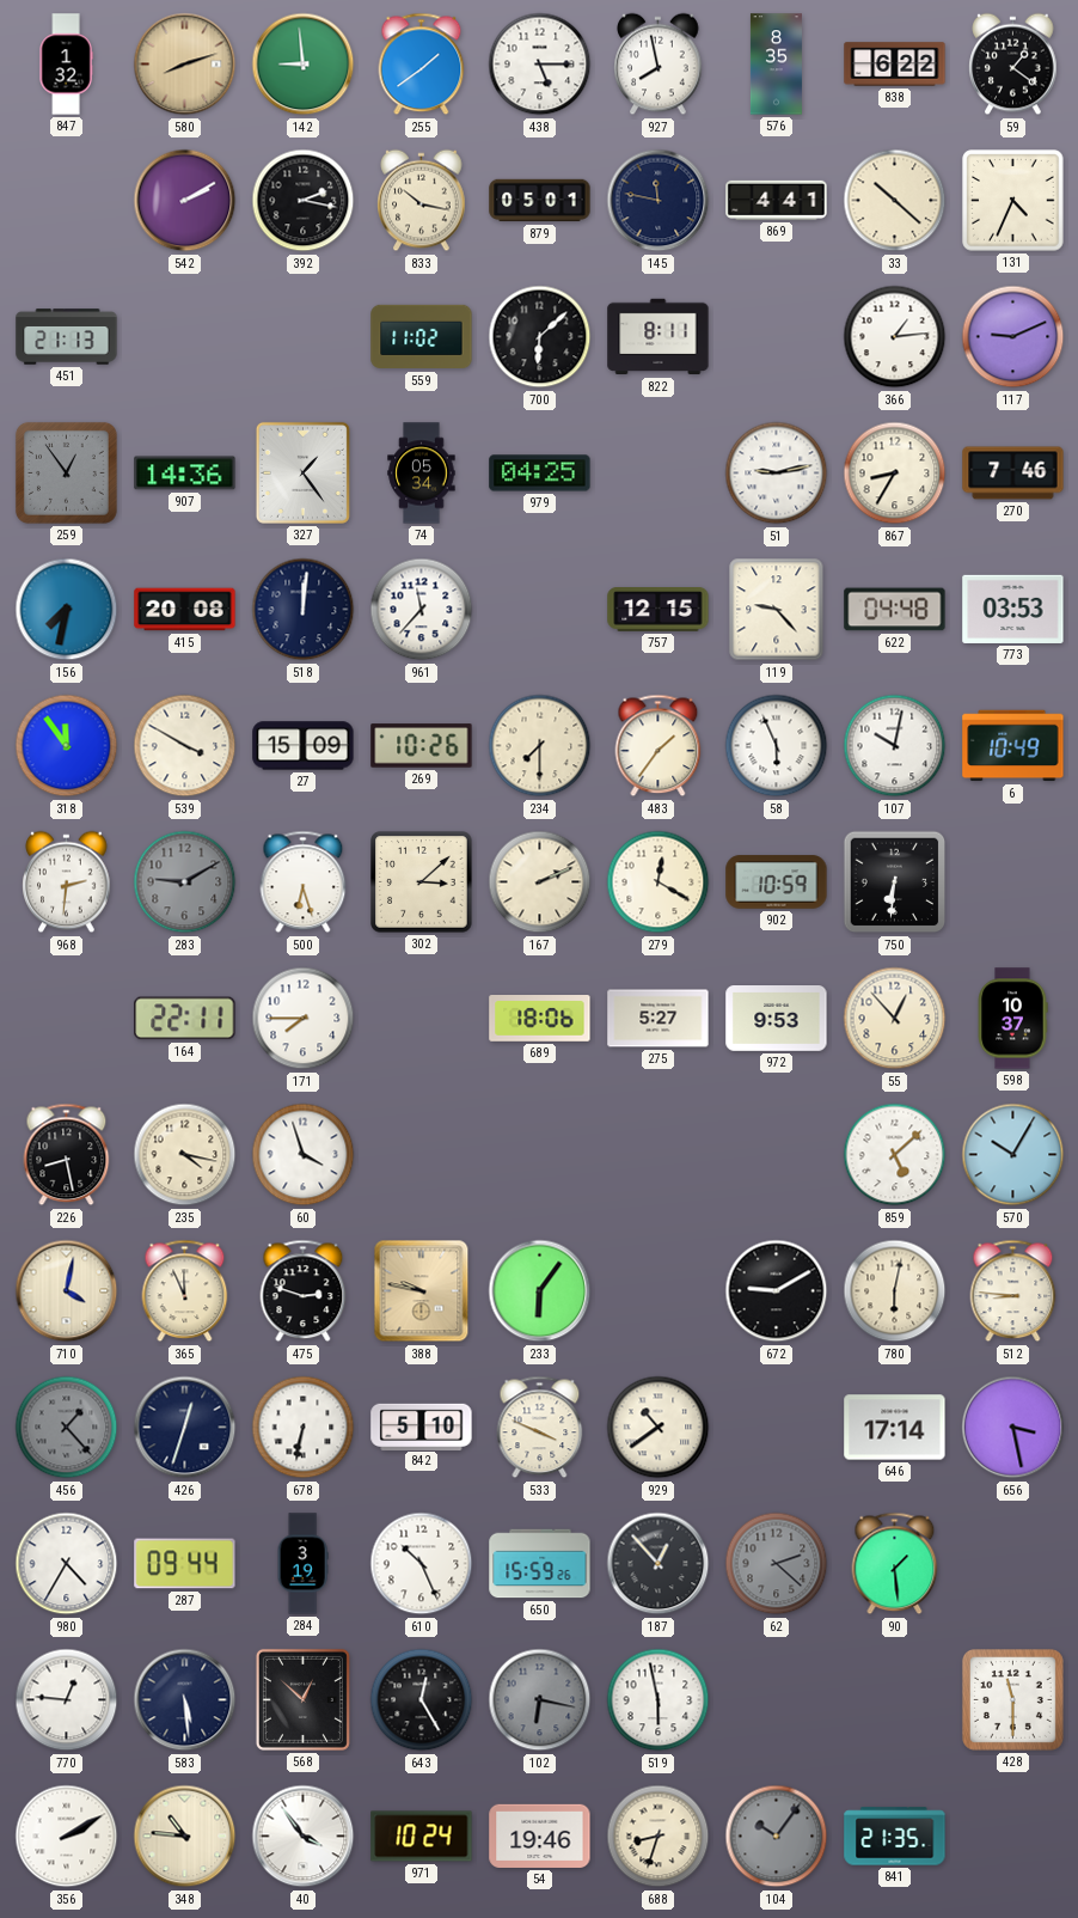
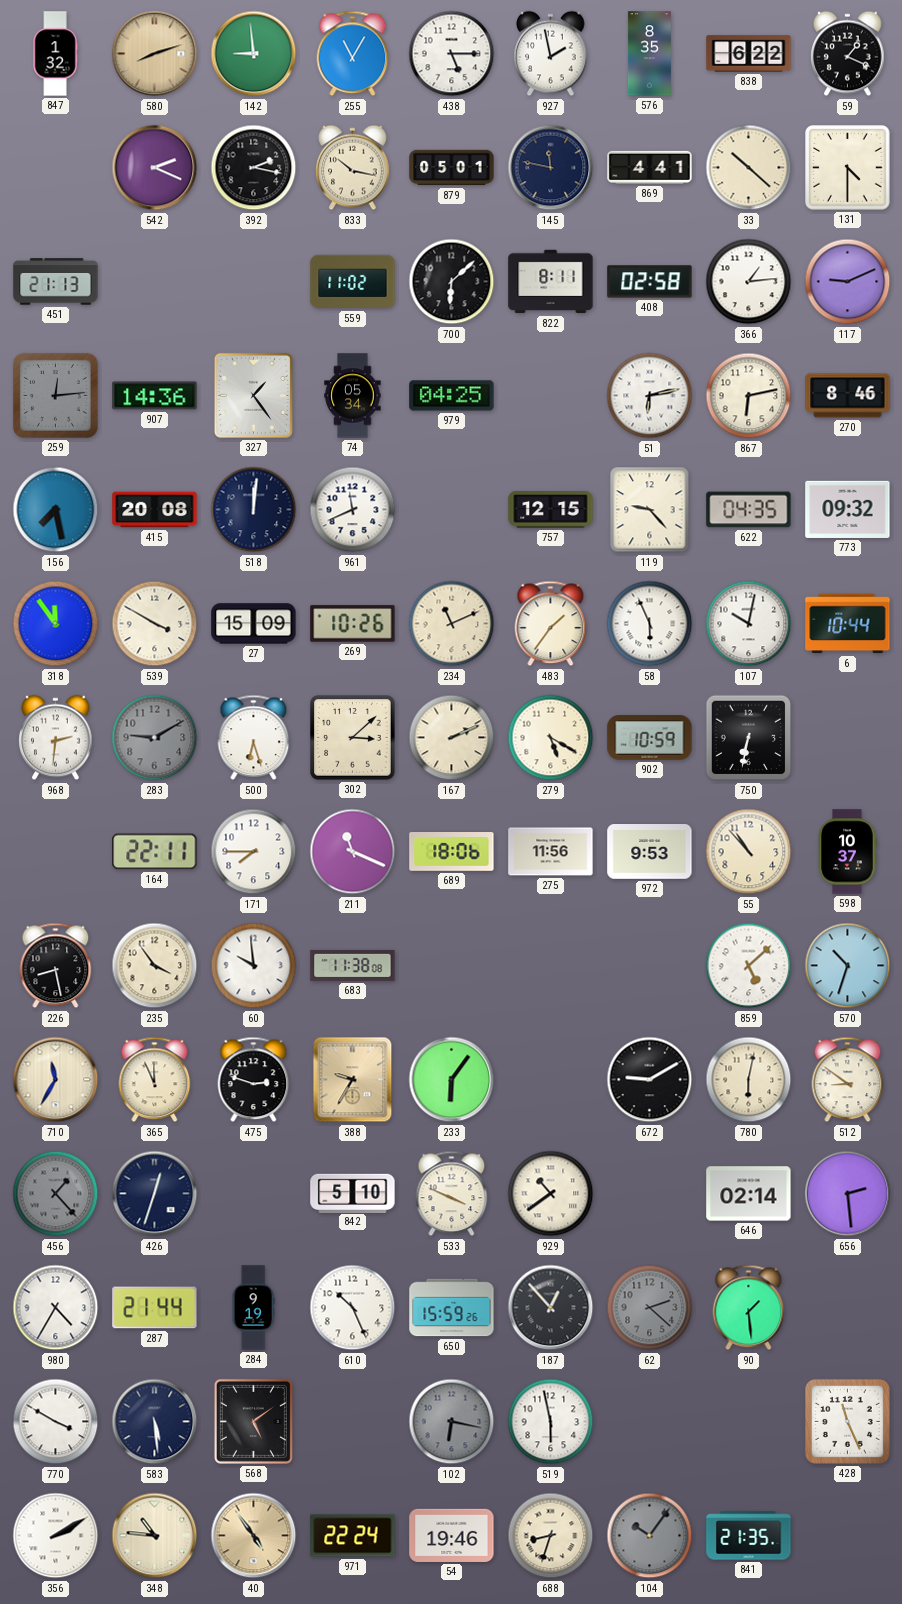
255: 1:39 -> 11:05
927: 7:58 -> 1:58
59: 1:21 -> 1:19
542: 2:10 -> 2:19
131: 4:34 -> 4:30
408: none -> 02:58
259: 12:54 -> 12:14
51: 9:13 -> 6:13
867: 8:35 -> 6:13
270: 7:46 -> 8:46
156: 7:32 -> 7:28
961: 11:37 -> 11:41
622: 04:48 -> 04:35
773: 03:53 -> 09:32
234: 7:30 -> 11:11
6: 10:49 -> 10:44
279: 12:20 -> 5:20
750: 6:31 -> 6:32
211: none -> 11:19
275: 5:27 -> 11:56
55: 12:53 -> 10:53
235: 4:17 -> 3:54
60: 3:57 -> 9:59
683: none -> 11:38
570: 10:05 -> 10:33
710: 4:02 -> 11:35
388: 9:47 -> 9:35
512: 8:46 -> 8:51
678: 6:32 -> none
646: 17:14 -> 02:14
656: 3:28 -> 2:29
287: 09:44 -> 21:44
284: 3:19 -> 9:19
770: 12:46 -> 3:50
568: 12:52 -> 5:09
643: 12:25 -> none
428: 11:30 -> 11:26
40: 3:54 -> 4:54
40 dial: white -> champagne
971: 10:24 -> 22:24
